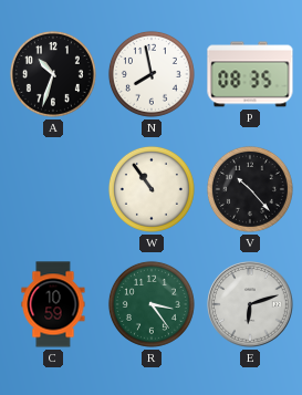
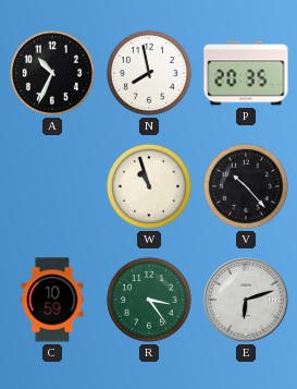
A: 10:33 -> 10:34
P: 08:35 -> 20:35
W: 10:54 -> 10:57
